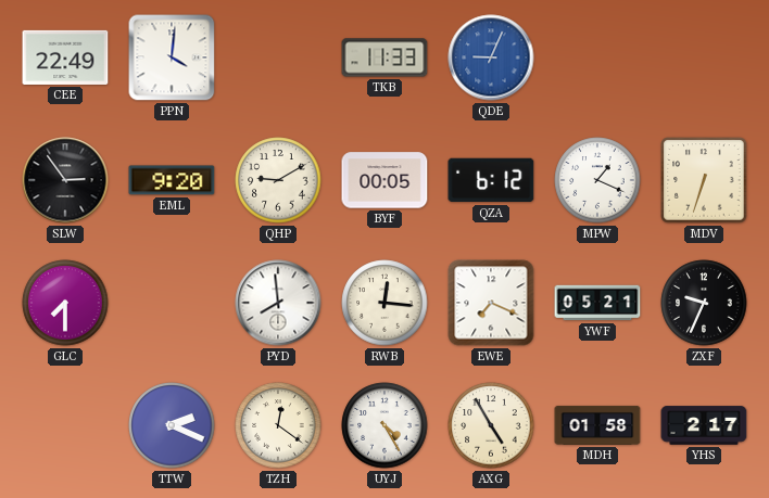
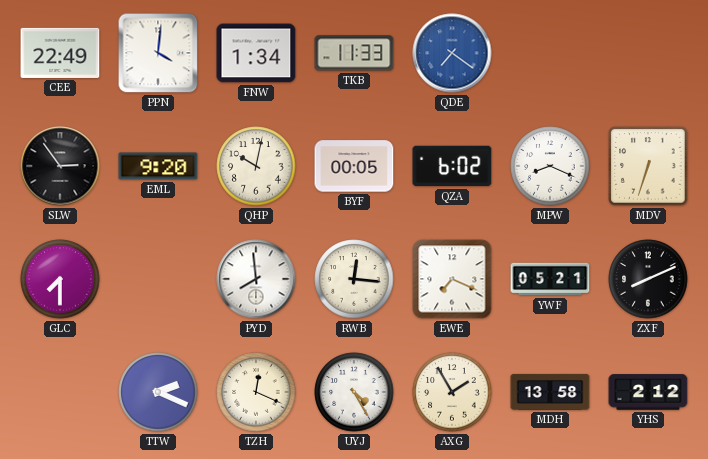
FNW: none -> 1:34
QDE: 9:04 -> 7:21
QHP: 9:10 -> 10:02
QZA: 6:12 -> 6:02
MPW: 1:19 -> 8:19
ZXF: 9:34 -> 8:11
TZH: 12:21 -> 12:19
AXG: 4:55 -> 1:55
MDH: 01:58 -> 13:58
YHS: 2:17 -> 2:12
